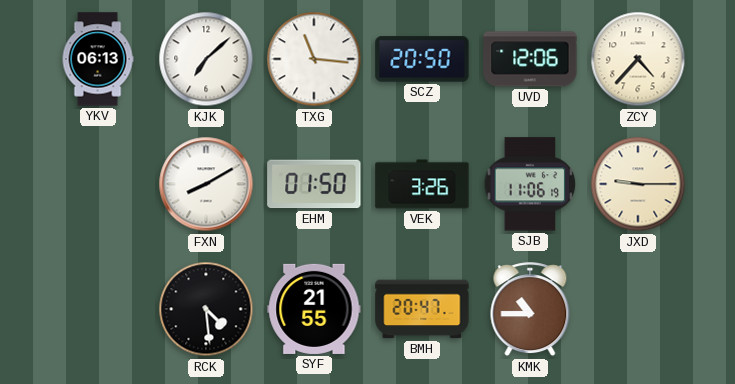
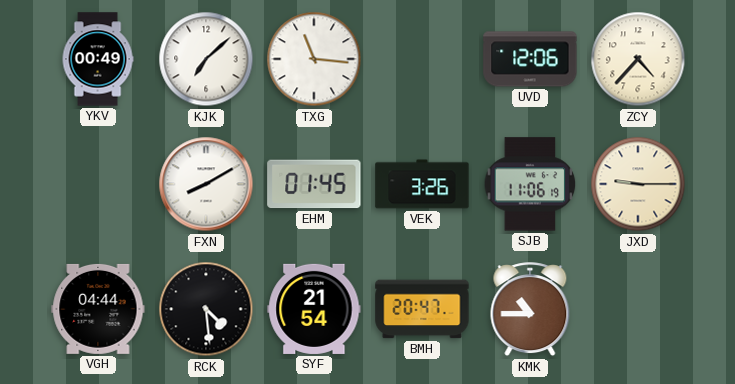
YKV: 06:13 -> 00:49
SCZ: 20:50 -> none
EHM: 01:50 -> 01:45
VGH: none -> 04:44
SYF: 21:55 -> 21:54
